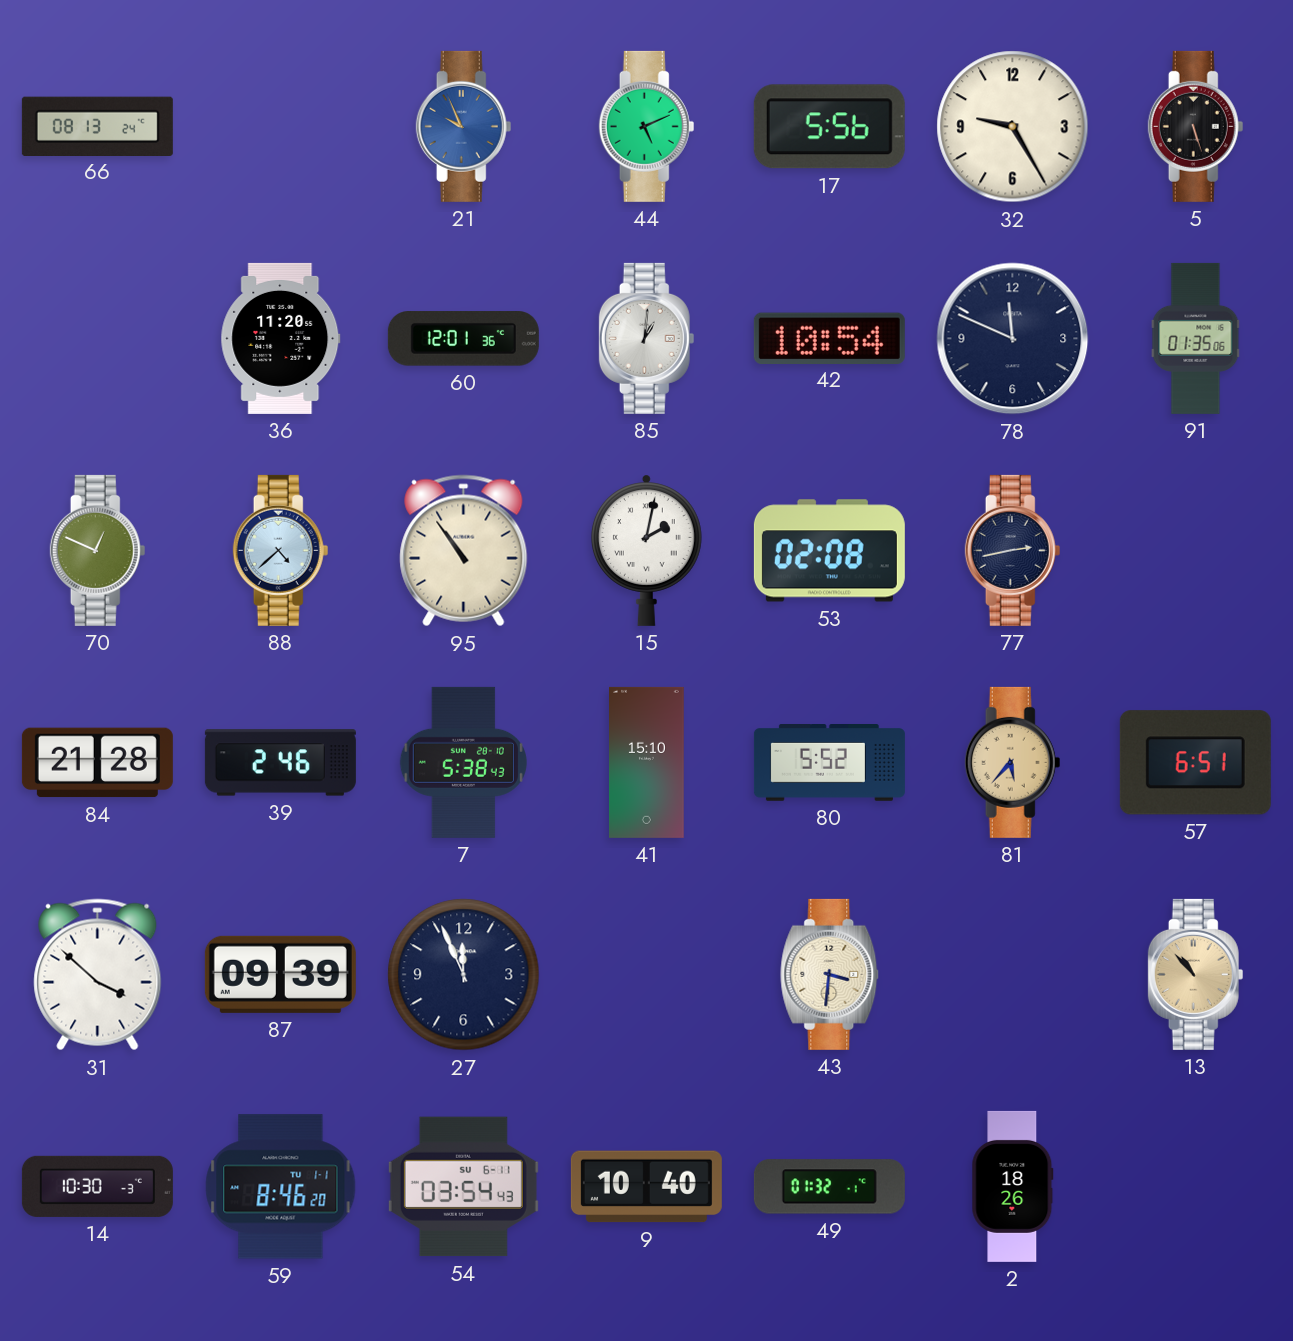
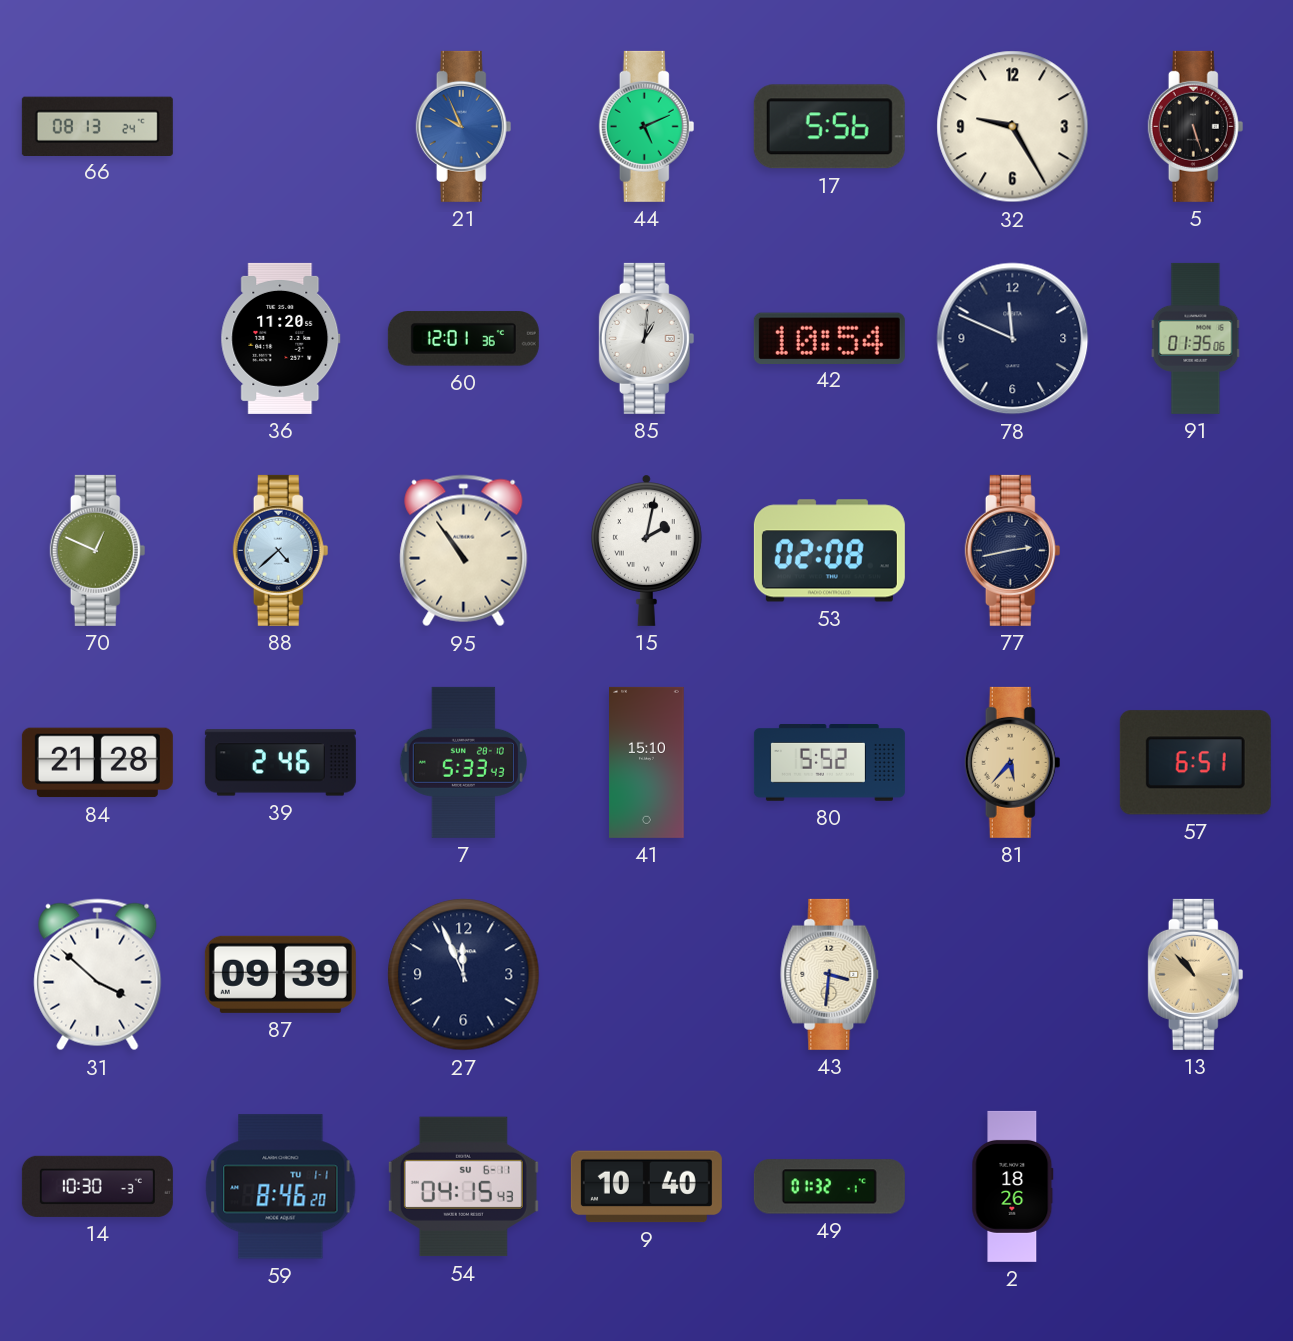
7: 5:38 -> 5:33
54: 03:54 -> 04:15
